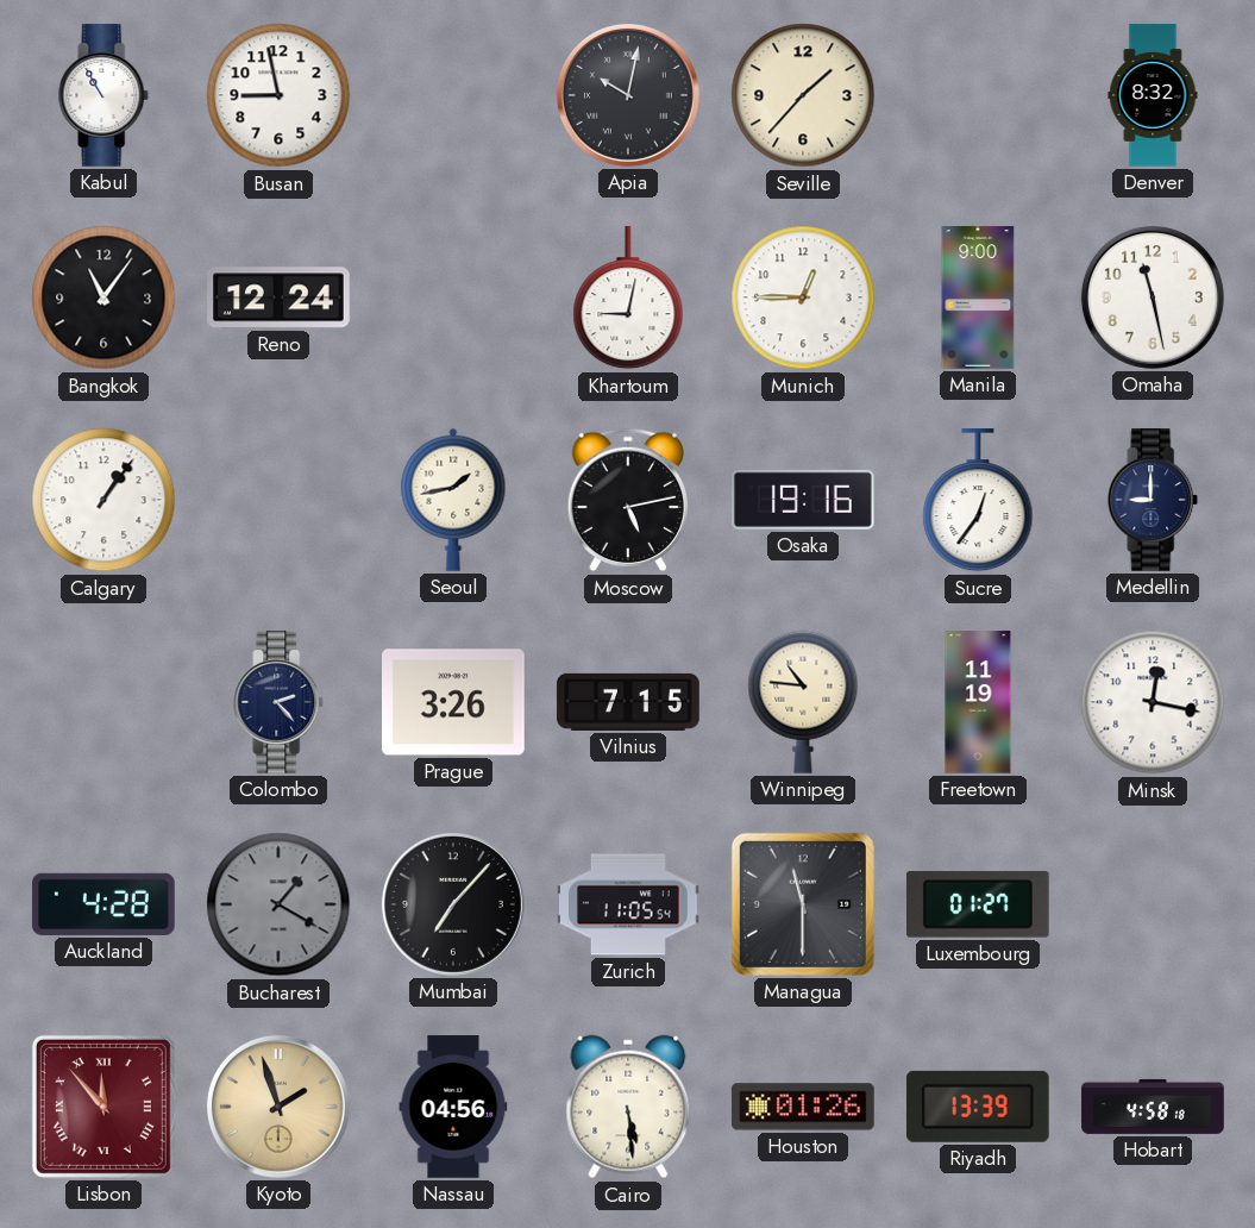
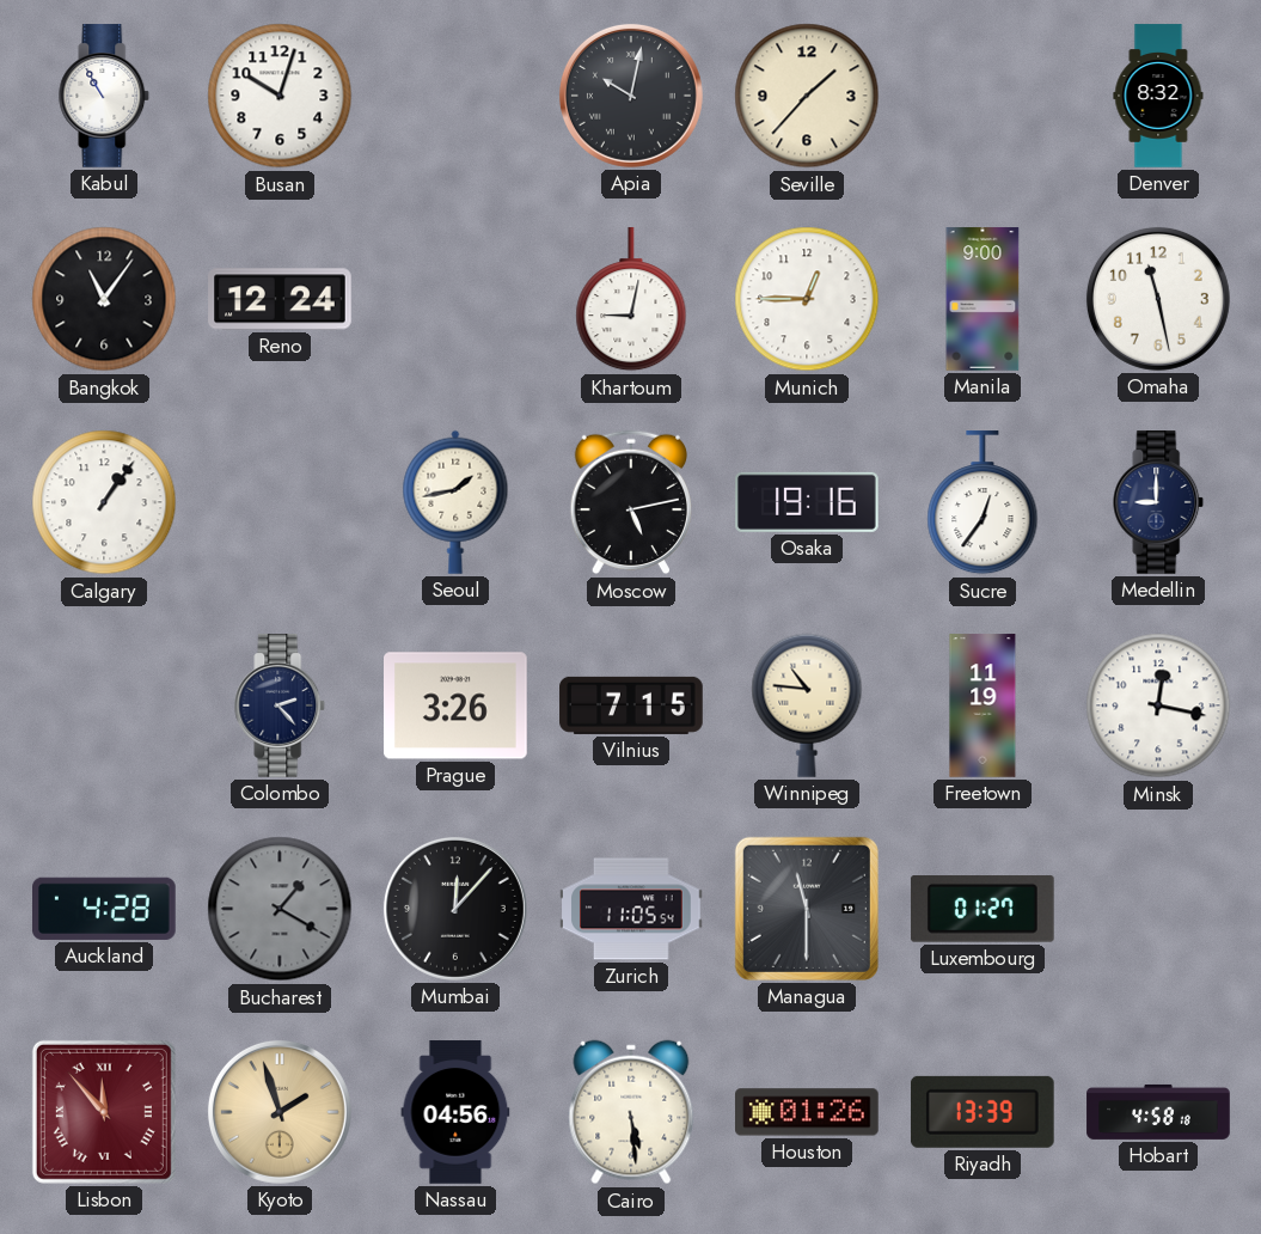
Busan: 8:58 -> 10:03
Mumbai: 7:07 -> 12:07
